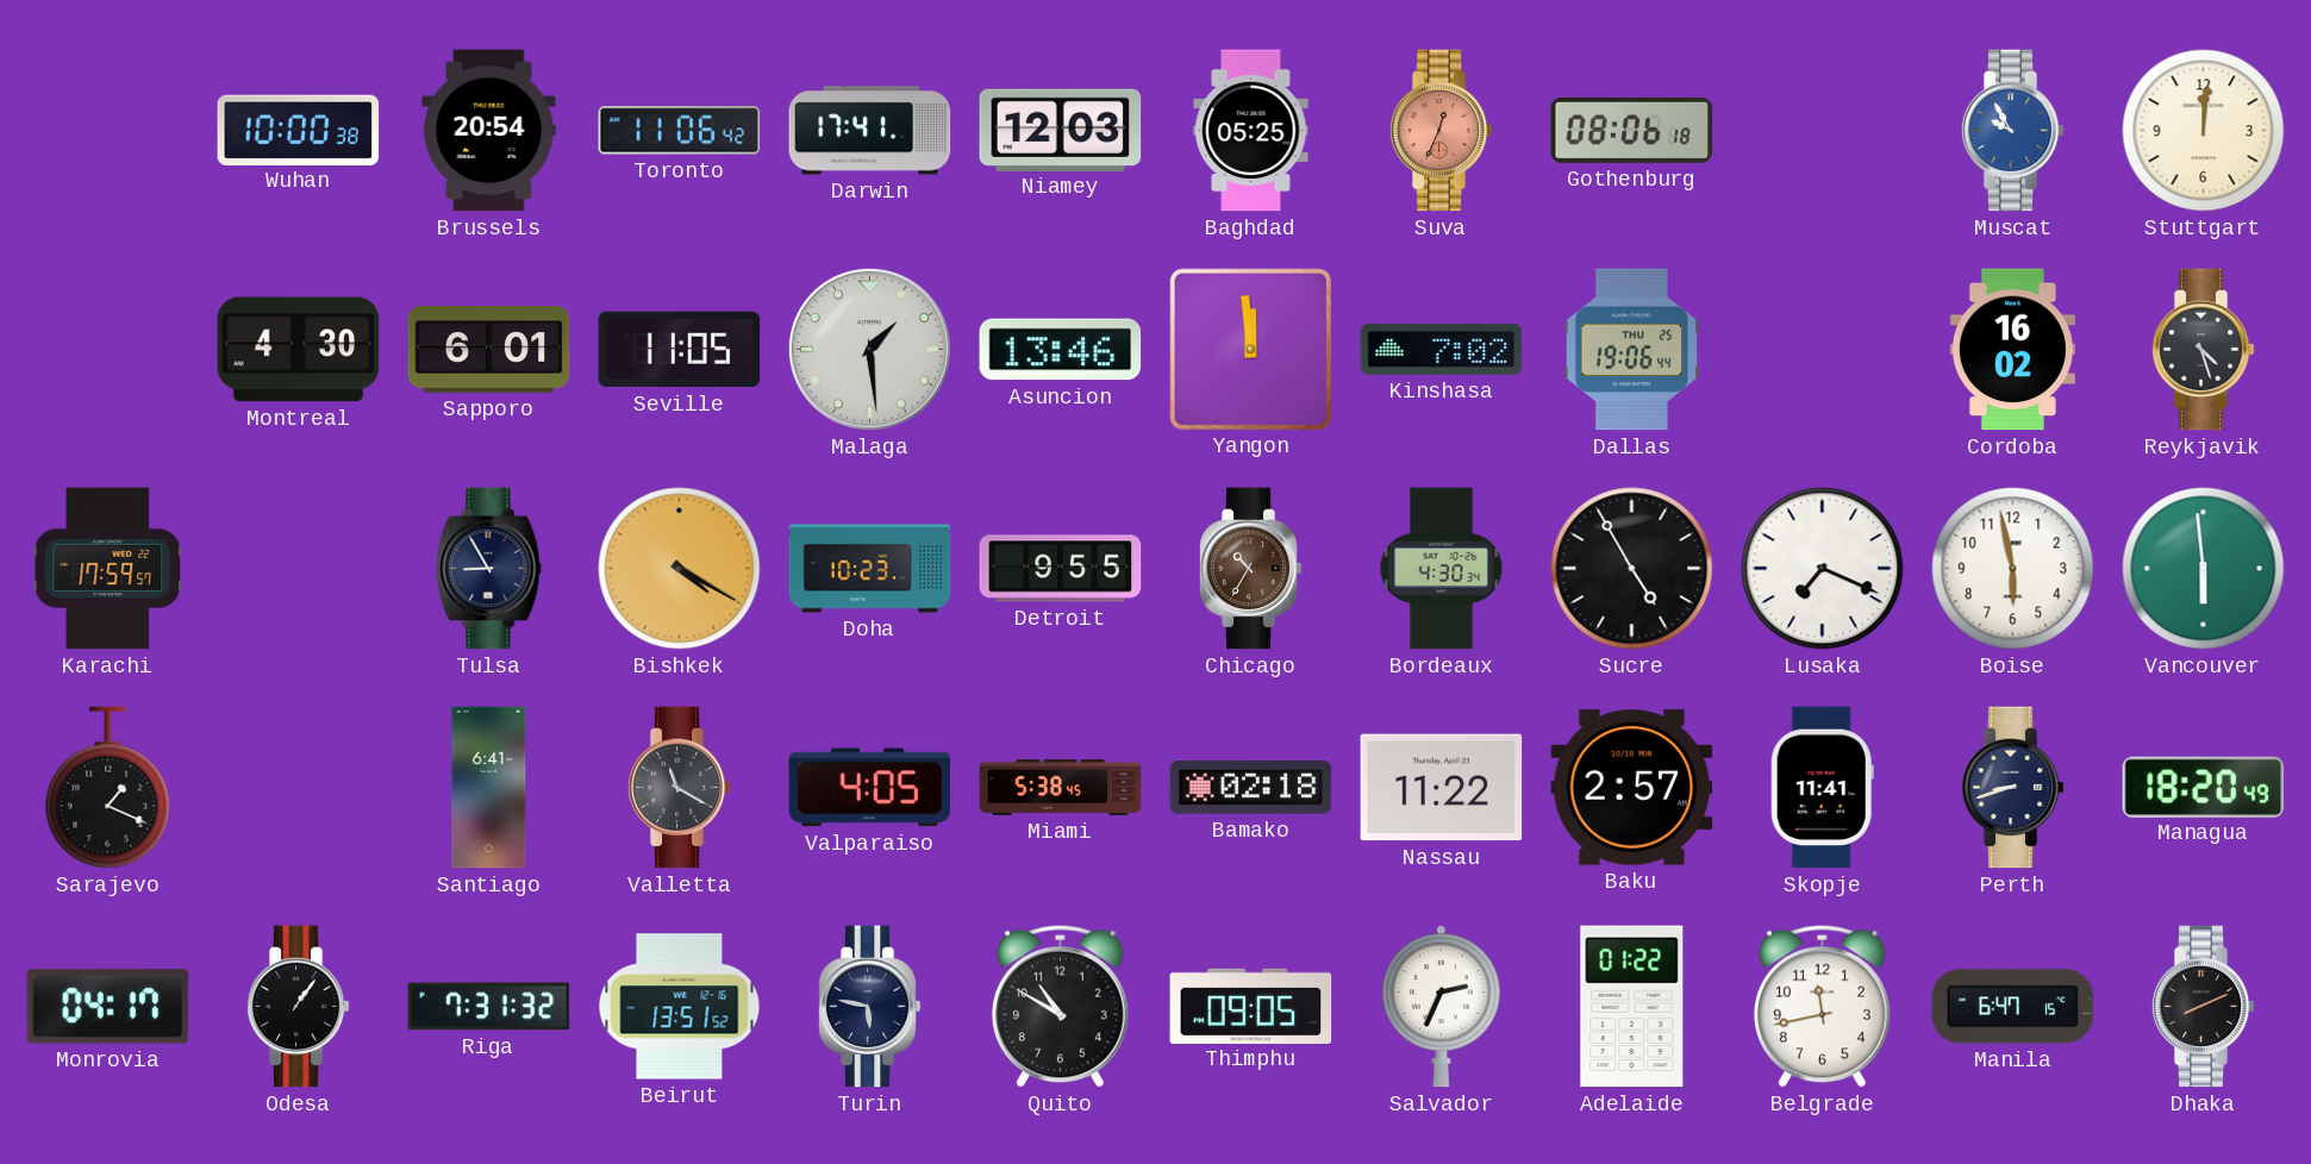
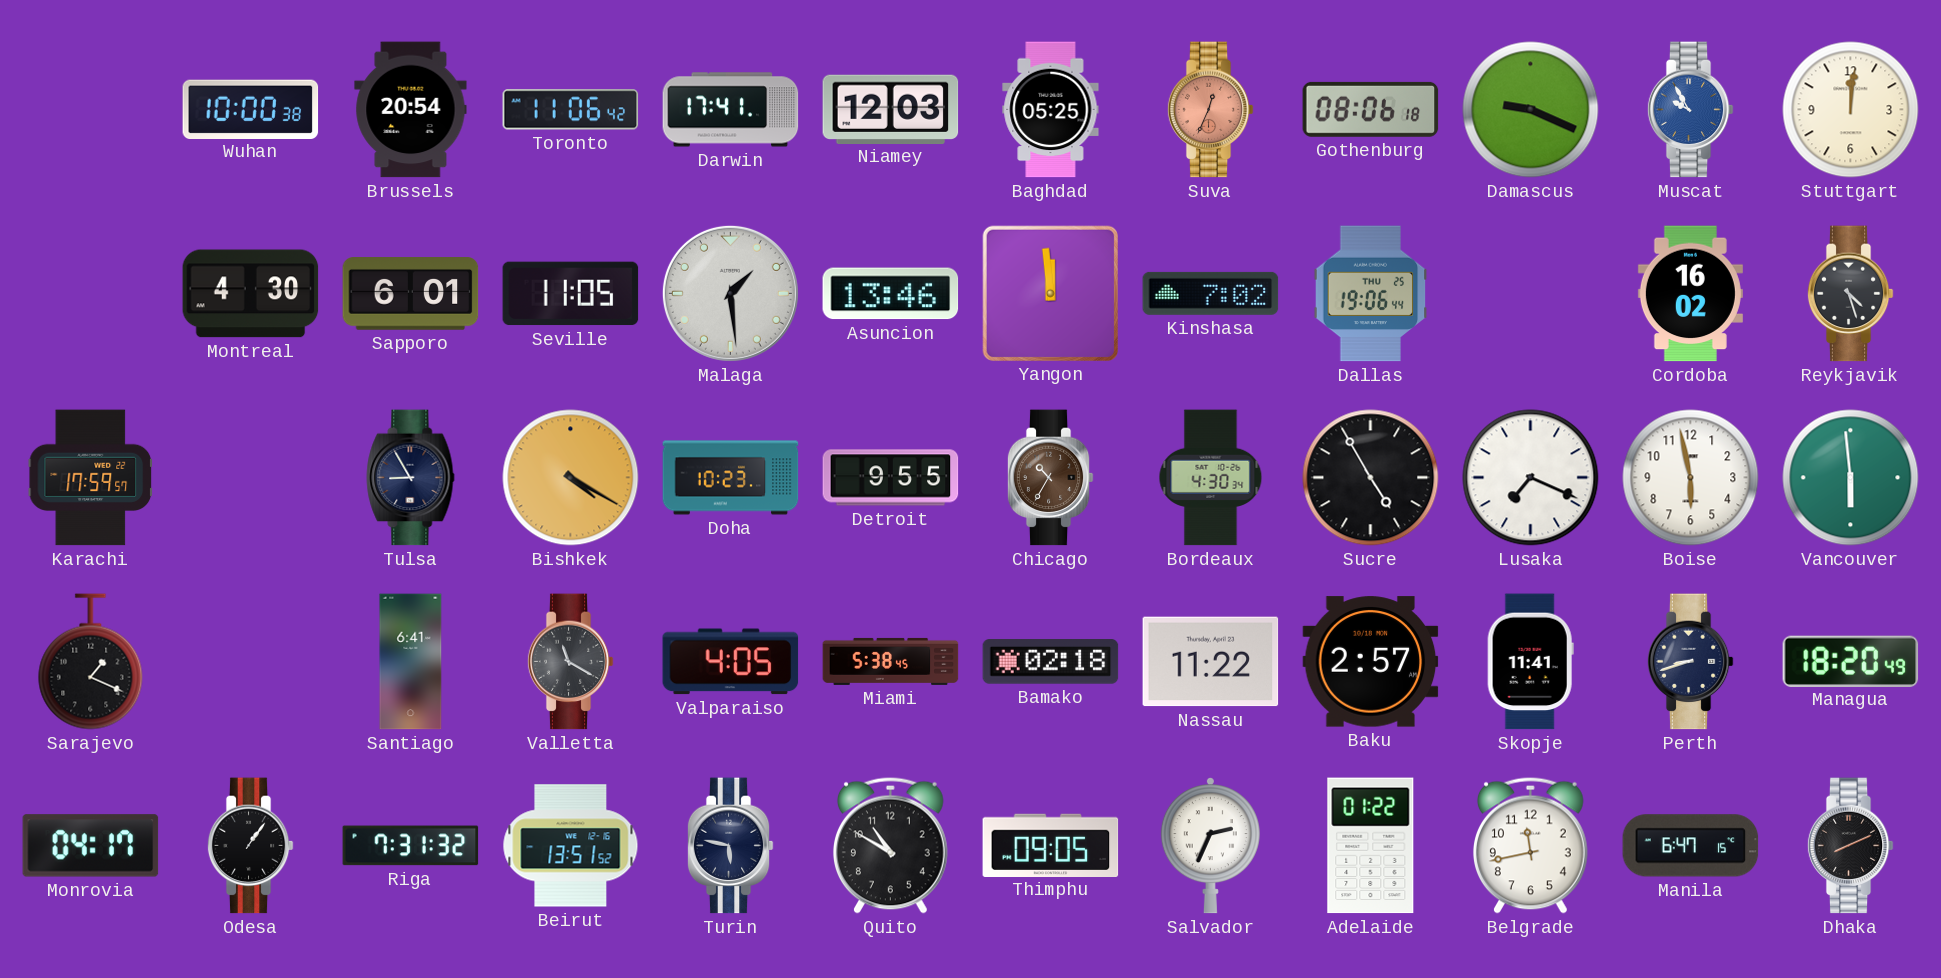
Damascus: none -> 9:19
